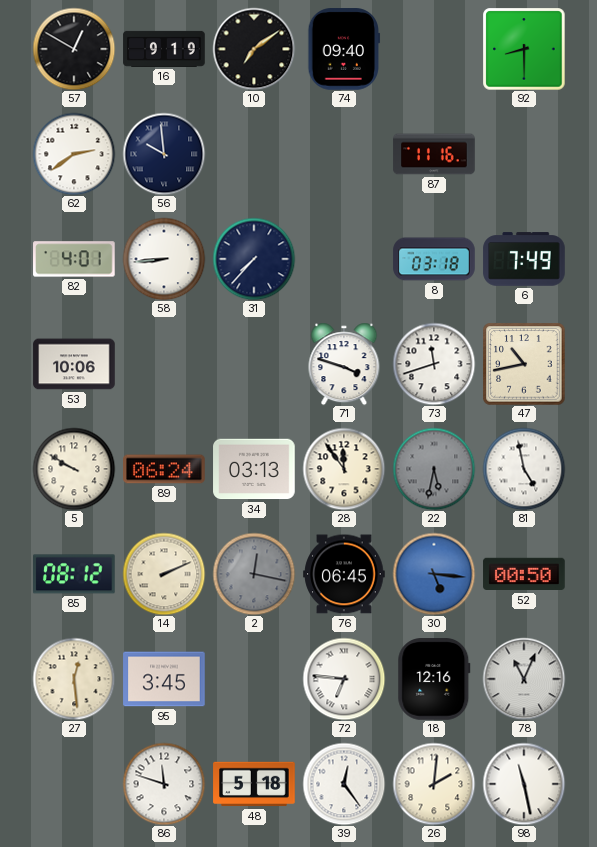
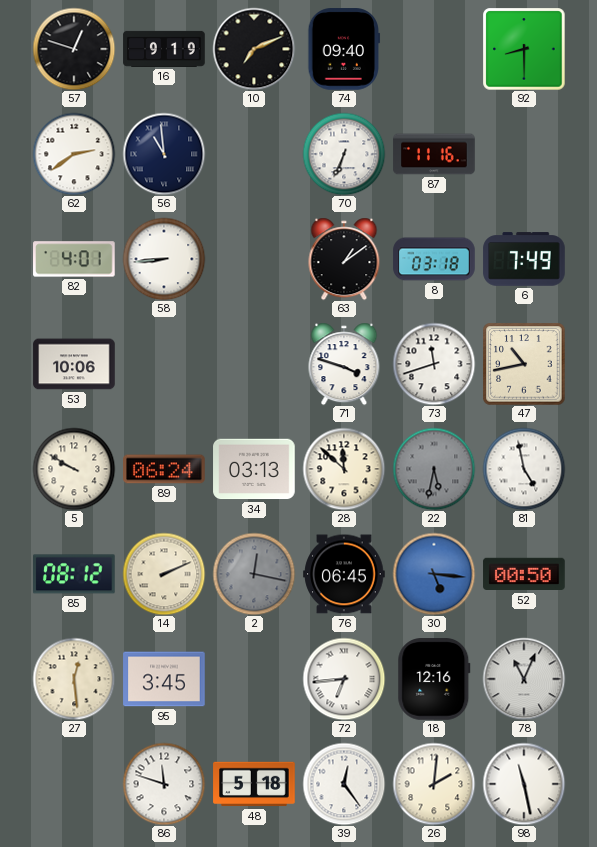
57: 12:50 -> 12:48
10: 7:09 -> 7:11
56: 9:59 -> 10:59
70: none -> 6:34
31: 7:37 -> none
63: none -> 1:09
28: 11:54 -> 11:52
72: 6:46 -> 6:44
